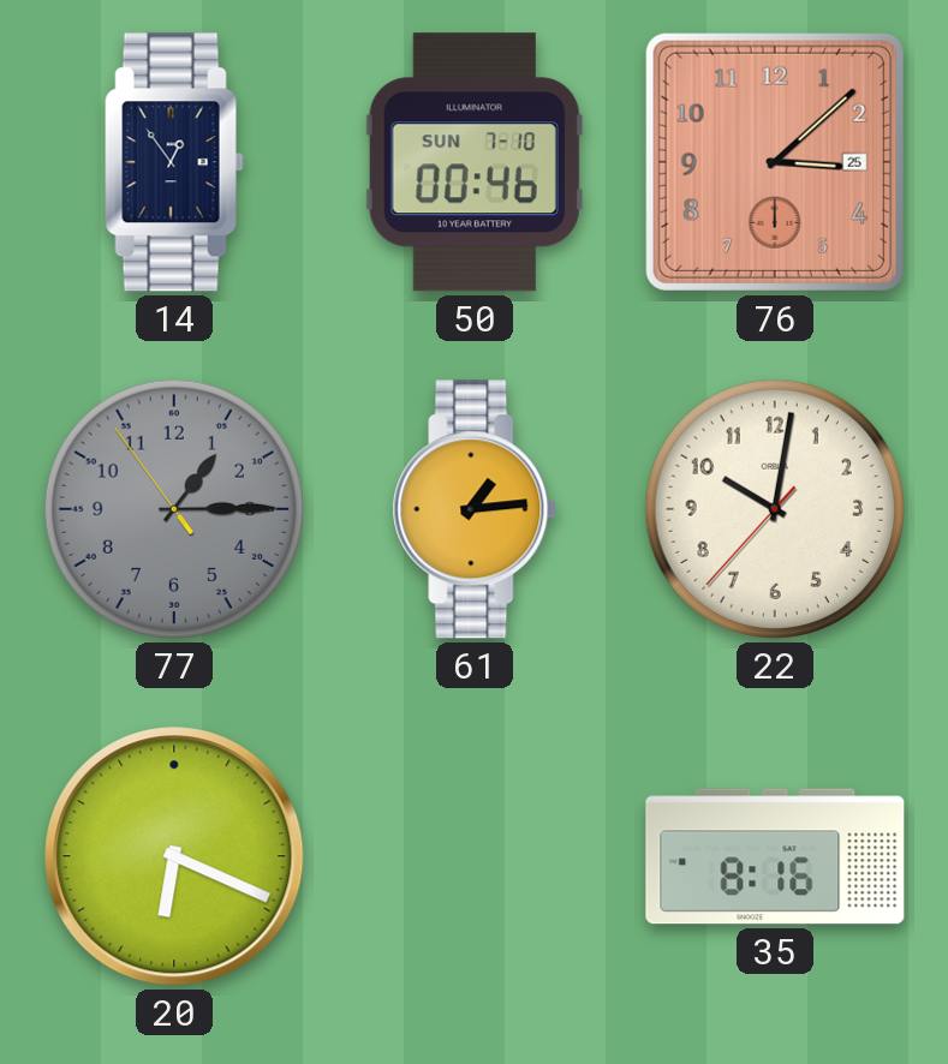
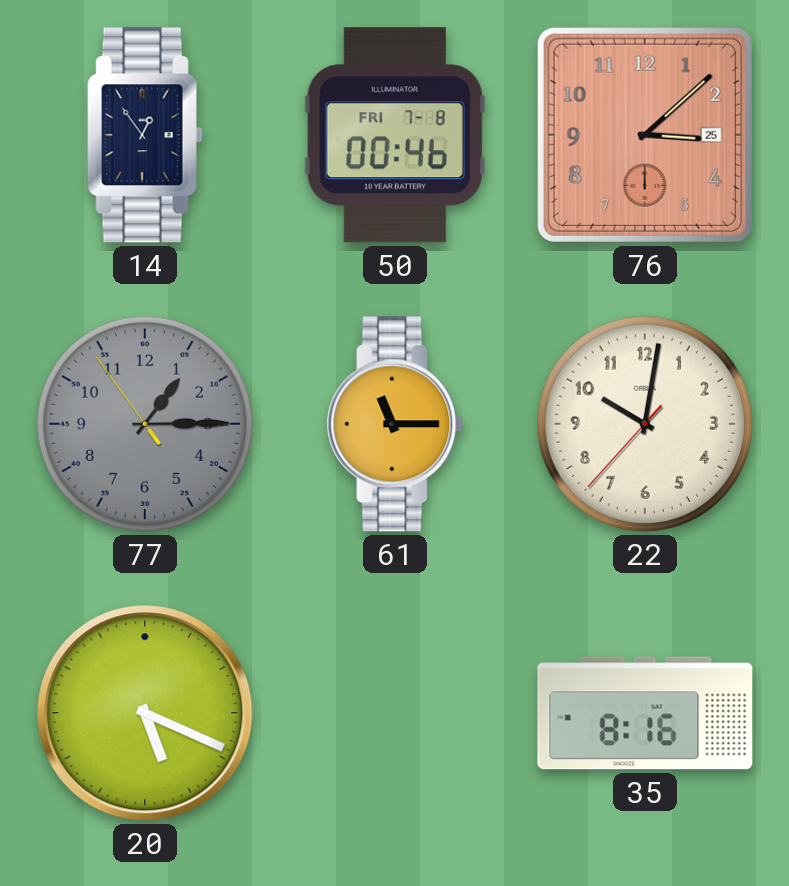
50 date: SUN 7-10 -> FRI 7-8
61: 1:14 -> 11:15
20: 6:19 -> 5:19
